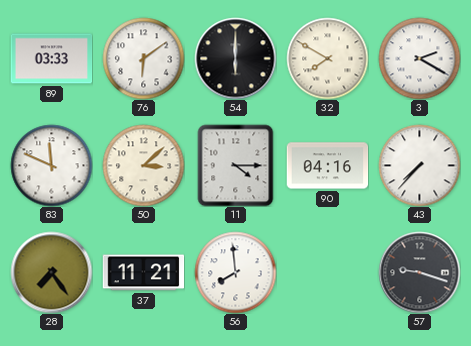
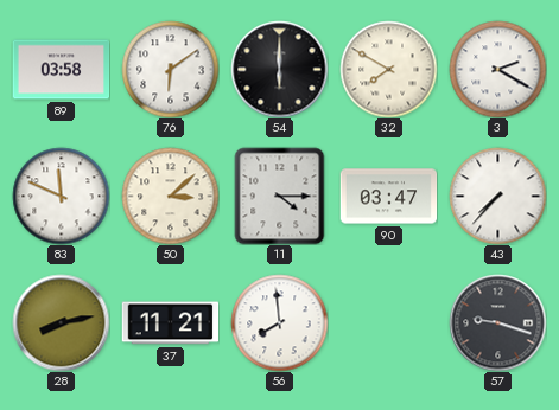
89: 03:33 -> 03:58
90: 04:16 -> 03:47
28: 7:24 -> 8:13
